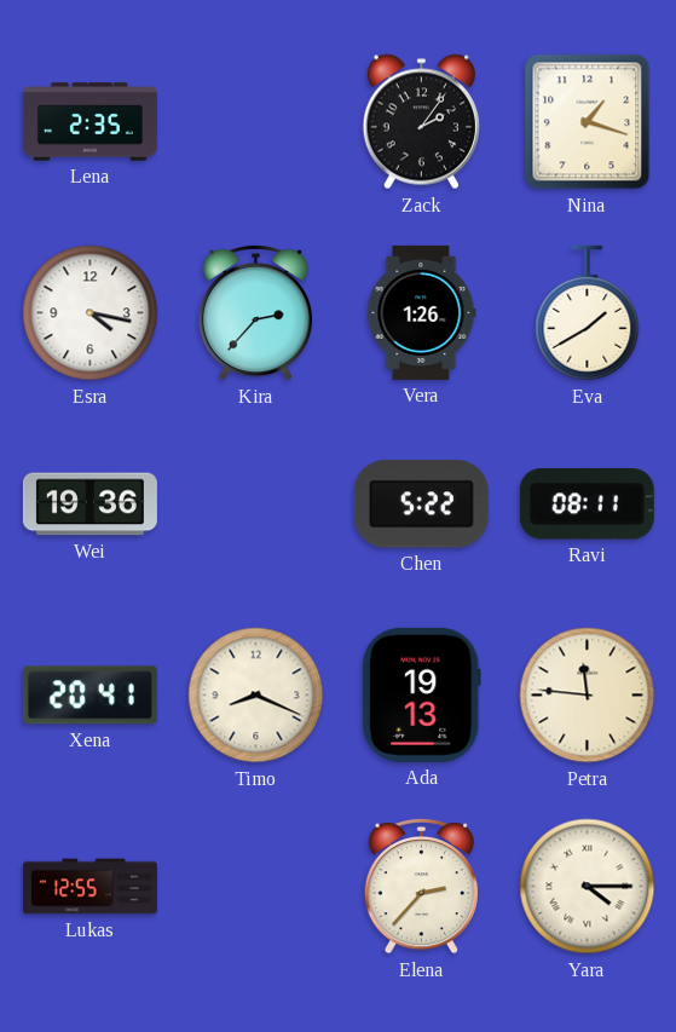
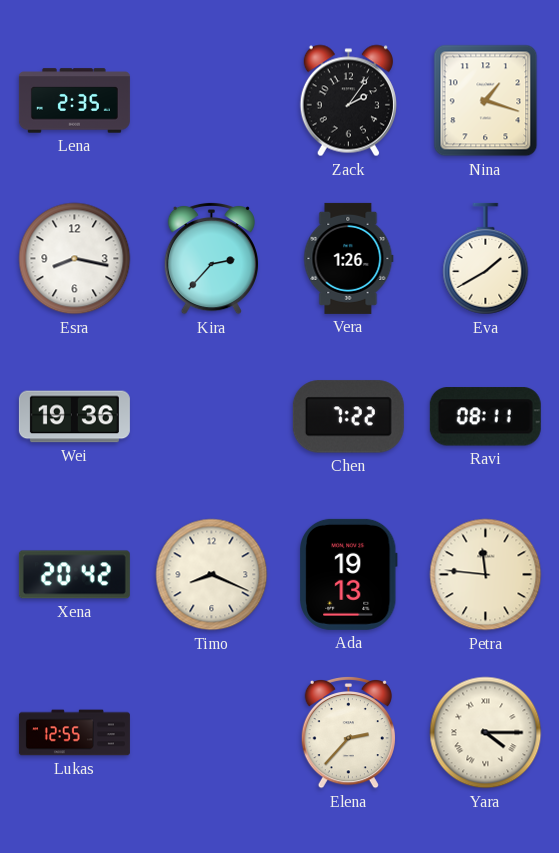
Esra: 4:17 -> 8:17
Chen: 5:22 -> 7:22
Xena: 20:41 -> 20:42
